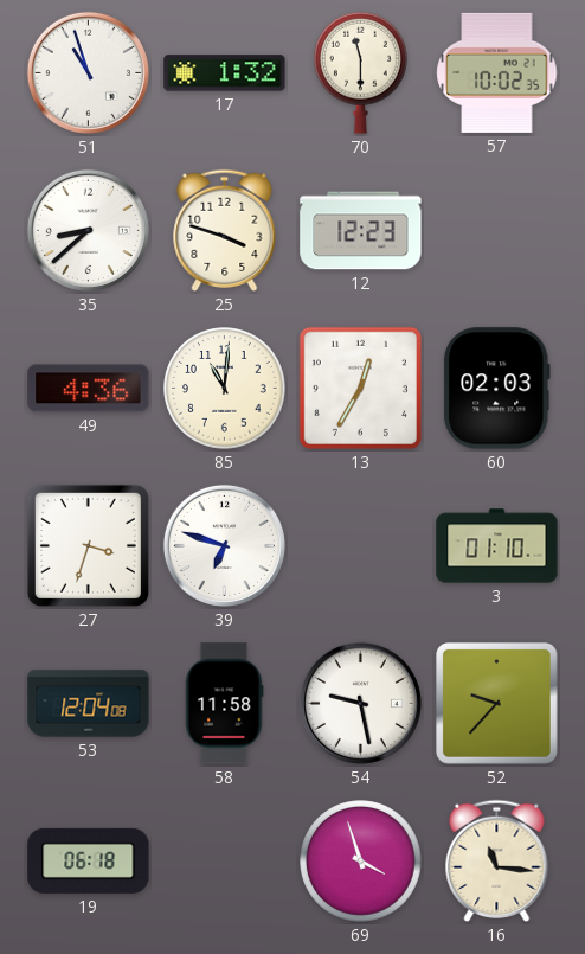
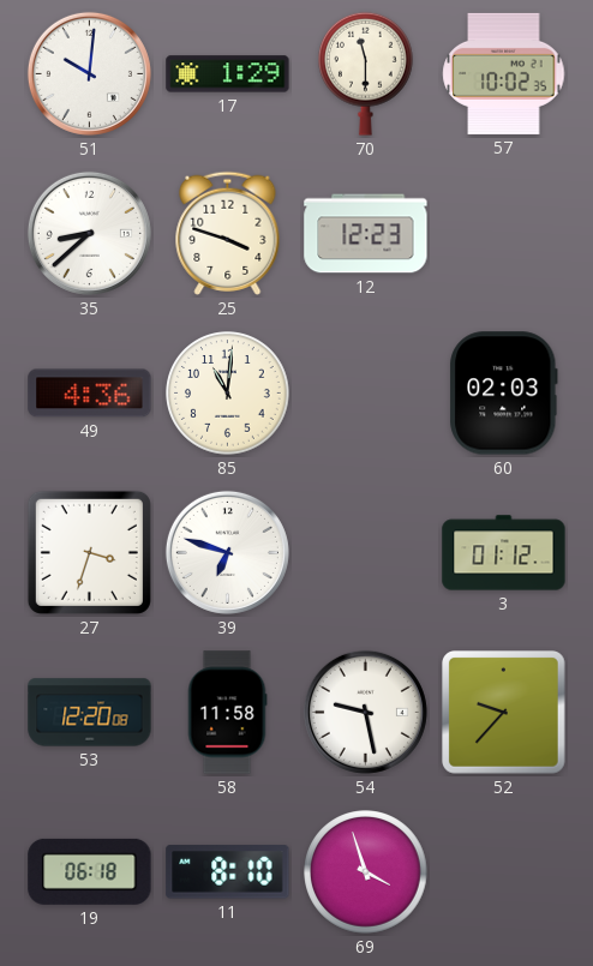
51: 10:57 -> 10:01
17: 1:32 -> 1:29
13: 12:35 -> none
3: 01:10 -> 01:12
53: 12:04 -> 12:20
11: none -> 8:10
16: 11:16 -> none
